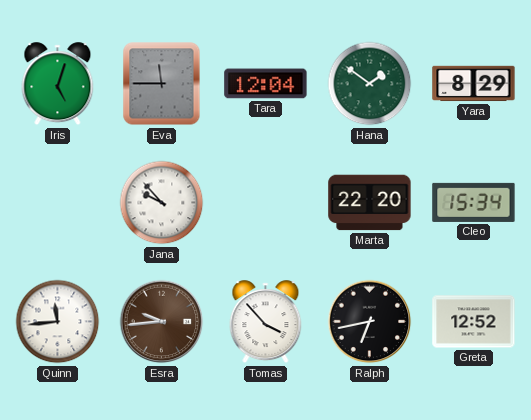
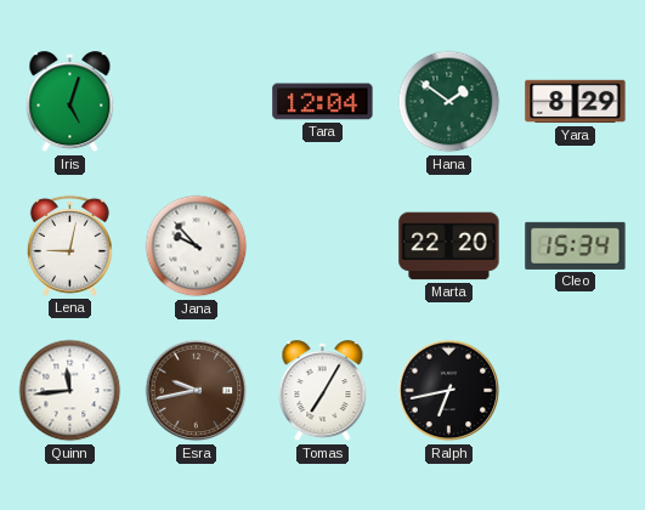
Eva: 11:45 -> none
Lena: none -> 9:02
Esra: 9:44 -> 9:43
Tomas: 3:53 -> 7:05
Greta: 12:52 -> none
